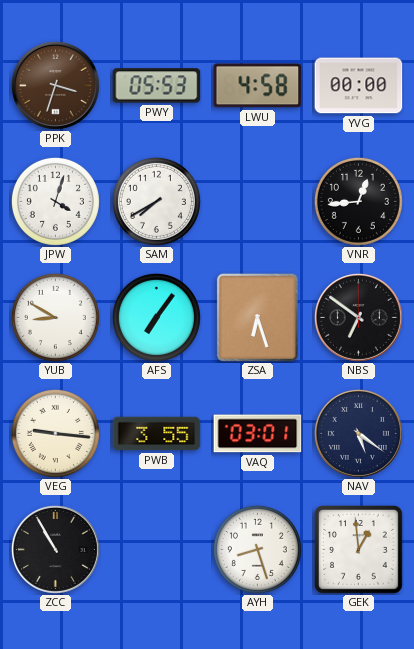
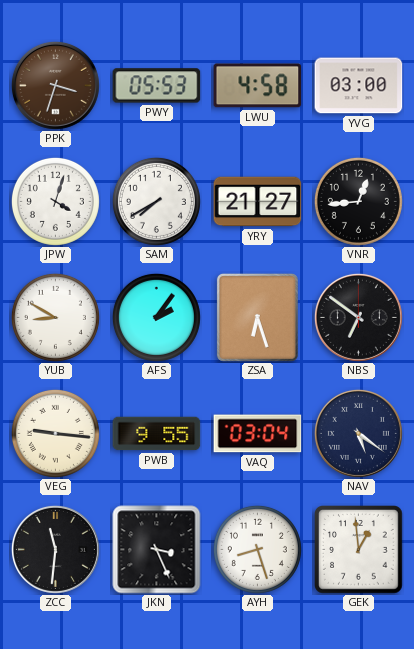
YVG: 00:00 -> 03:00
YRY: none -> 21:27
AFS: 7:06 -> 2:06
PWB: 3:55 -> 9:55
VAQ: 03:01 -> 03:04
ZCC: 10:55 -> 11:31
JKN: none -> 3:26
